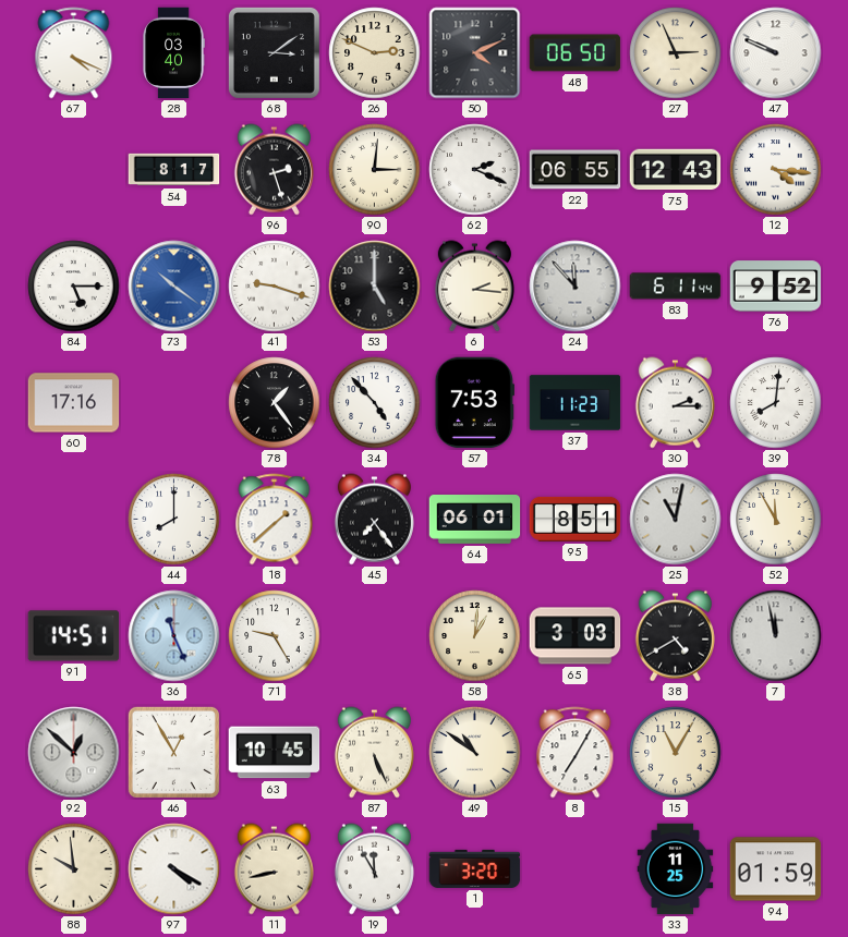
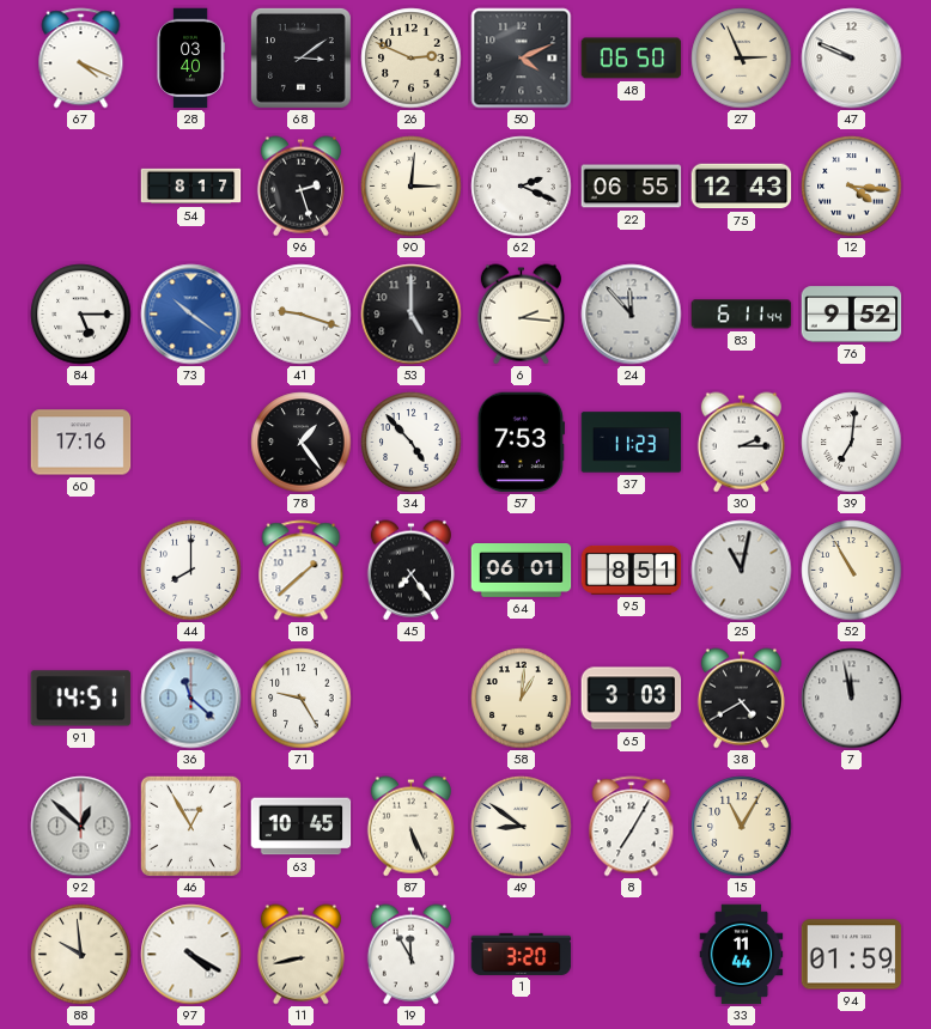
39: 8:01 -> 7:01
52: 11:55 -> 10:55
36: 11:26 -> 11:22
49: 10:51 -> 8:51
33: 11:25 -> 11:44
